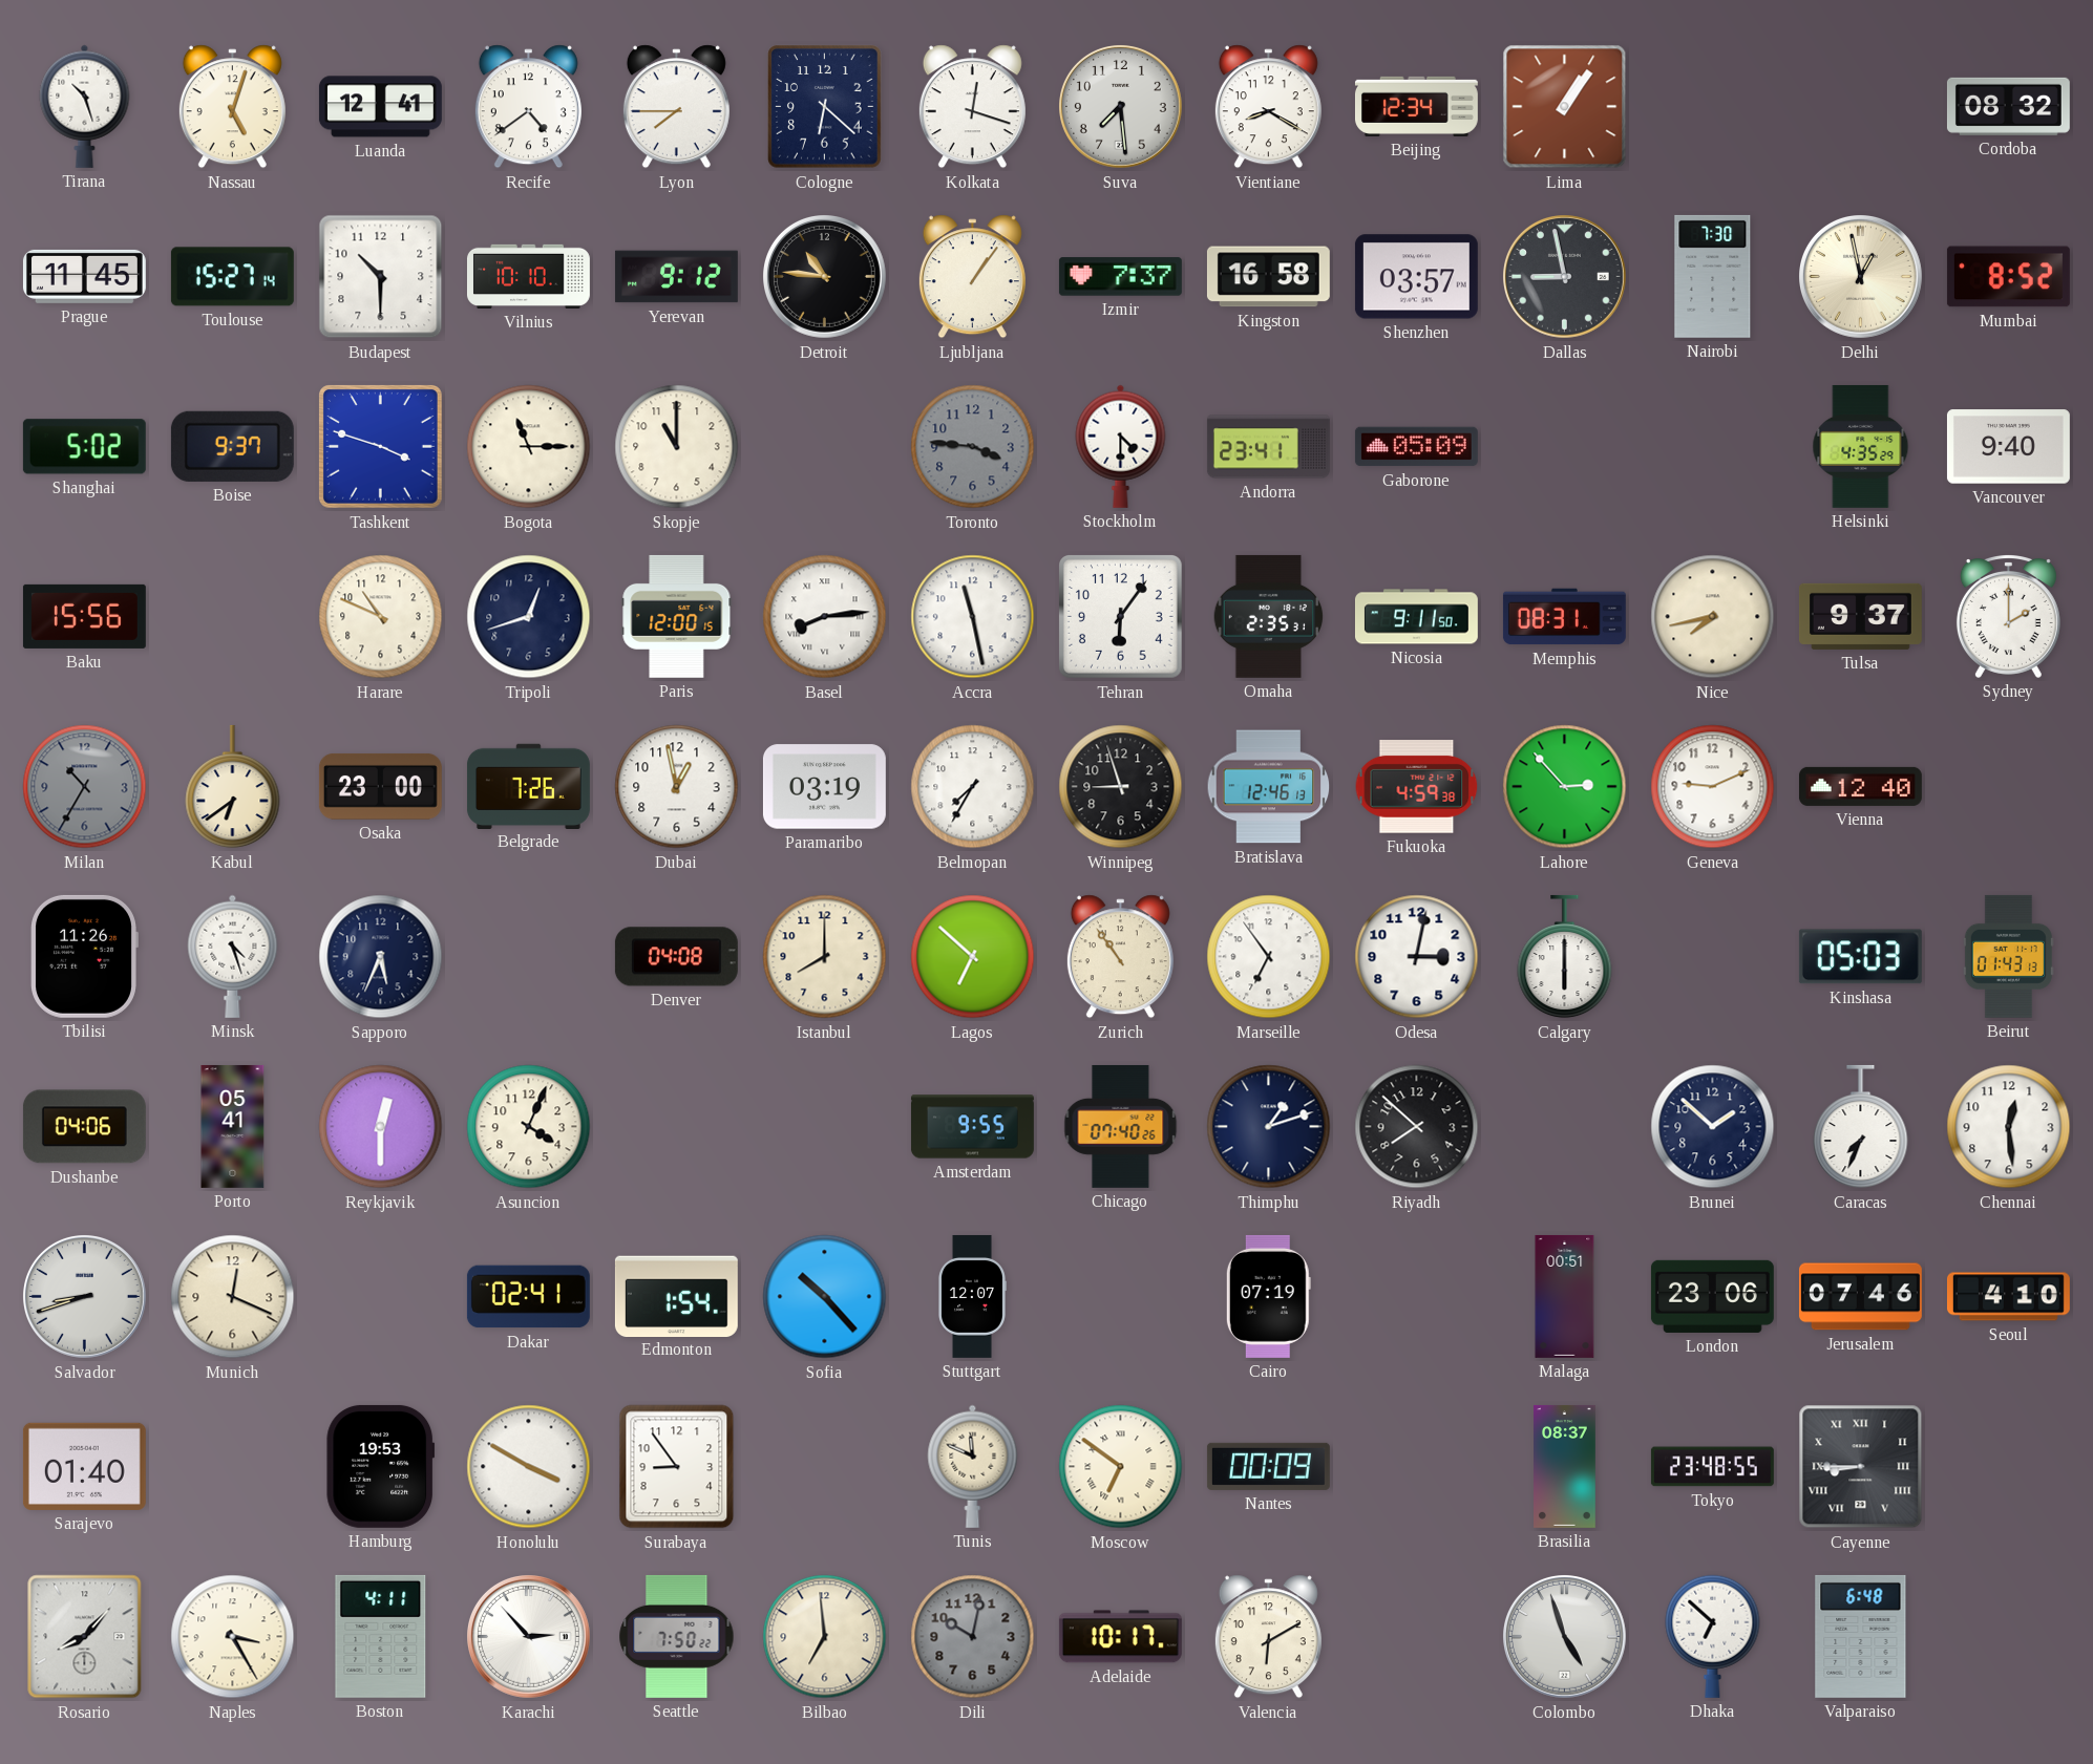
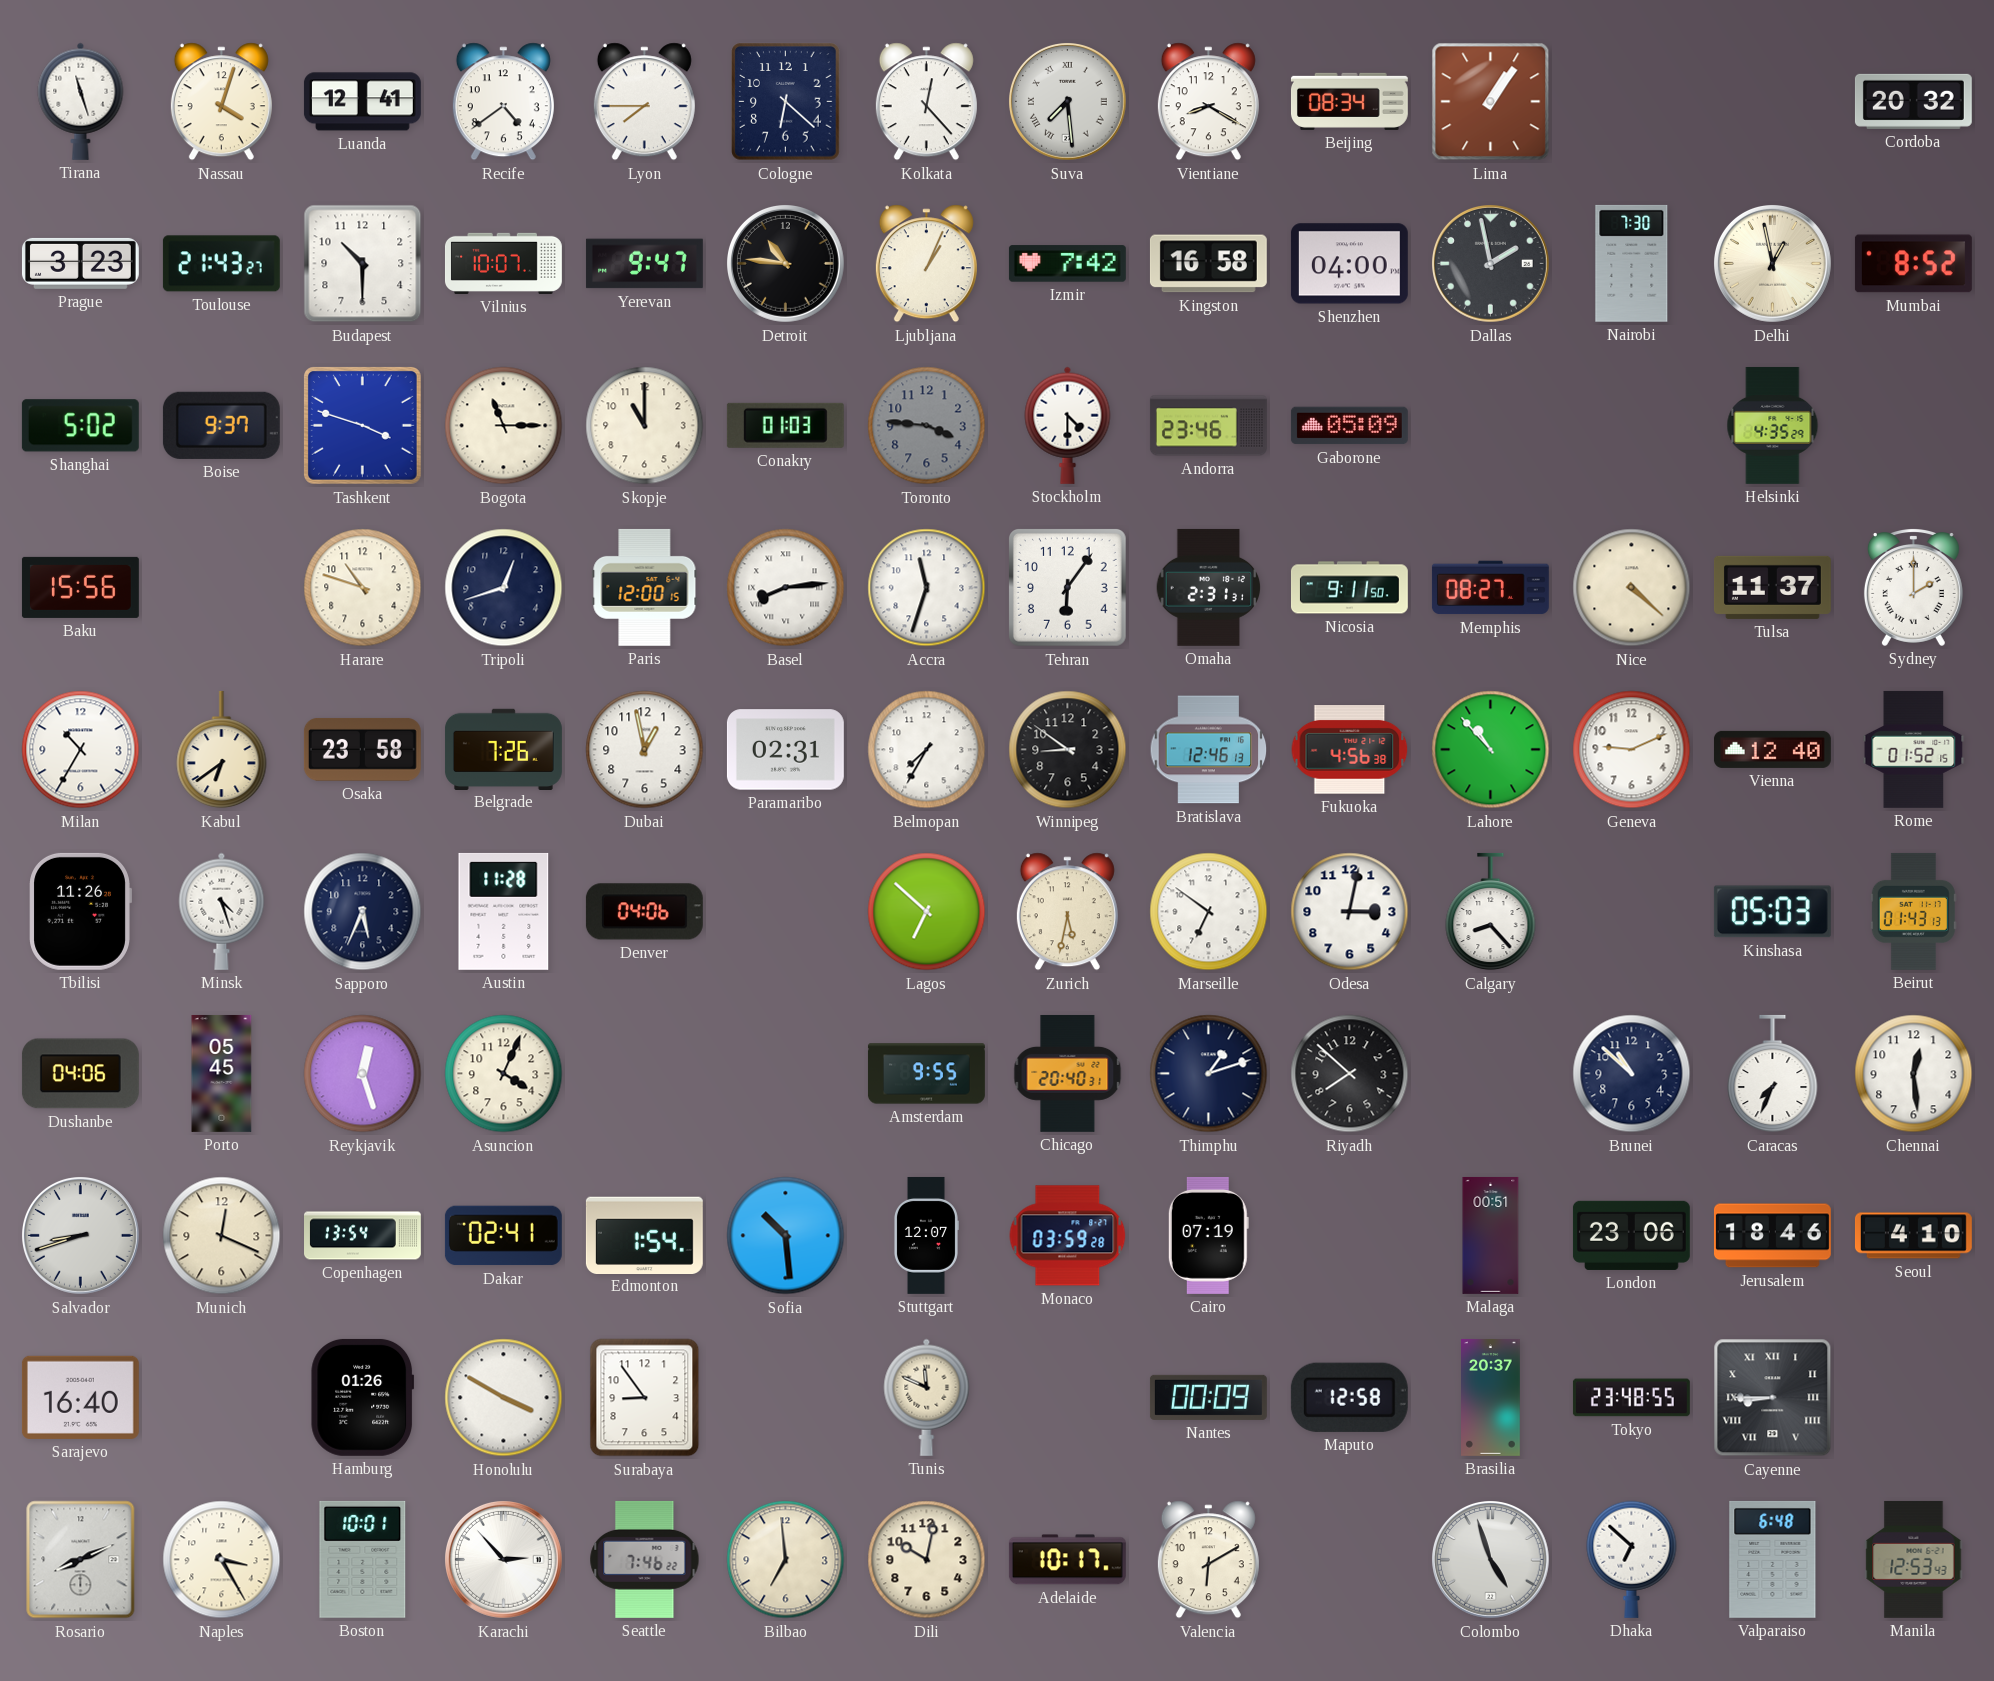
Tirana: 10:27 -> 11:27
Nassau: 5:03 -> 4:03
Kolkata: 12:18 -> 12:23
Suva numerals: Arabic -> Roman
Beijing: 12:34 -> 08:34
Cordoba: 08:32 -> 20:32
Prague: 11:45 -> 3:23
Toulouse: 15:27 -> 21:43
Vilnius: 10:10 -> 10:07
Yerevan: 9:12 -> 9:47
Ljubljana: 1:06 -> 1:04
Izmir: 7:37 -> 7:42
Shenzhen: 03:57 -> 04:00
Dallas: 8:58 -> 1:58
Conakry: none -> 01:03
Andorra: 23:41 -> 23:46
Vancouver: 9:40 -> none
Harare: 10:49 -> 10:48
Accra: 11:28 -> 11:33
Omaha: 2:35 -> 2:31
Memphis: 08:31 -> 08:27
Nice: 7:43 -> 4:22
Tulsa: 9:37 -> 11:37
Milan dial: grey -> white
Osaka: 23:00 -> 23:58
Paramaribo: 03:19 -> 02:31
Winnipeg: 8:57 -> 8:51
Fukuoka: 4:59 -> 4:56
Lahore: 2:53 -> 10:53
Rome: none -> 01:52
Austin: none -> 11:28
Denver: 04:08 -> 04:06
Istanbul: 8:00 -> none
Zurich: 10:54 -> 5:32
Marseille: 6:54 -> 6:51
Calgary: 6:00 -> 8:23
Porto: 05:41 -> 05:45
Reykjavik: 12:30 -> 12:27
Chicago: 07:40 -> 20:40
Brunei: 1:52 -> 10:52
Copenhagen: none -> 13:54
Sofia: 10:23 -> 10:29
Monaco: none -> 03:59
Jerusalem: 07:46 -> 18:46
Sarajevo: 01:40 -> 16:40
Hamburg: 19:53 -> 01:26
Moscow: 6:51 -> none
Maputo: none -> 12:58
Brasilia: 08:37 -> 20:37
Rosario: 8:07 -> 8:11
Boston: 4:11 -> 10:01
Seattle: 7:50 -> 7:46
Dili dial: grey -> cream
Manila: none -> 12:53
